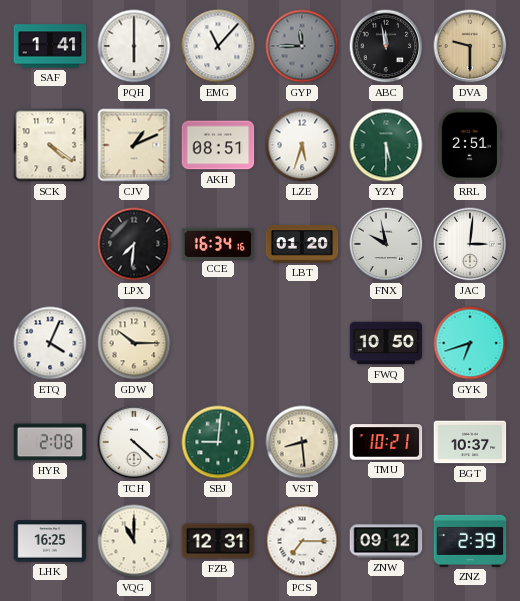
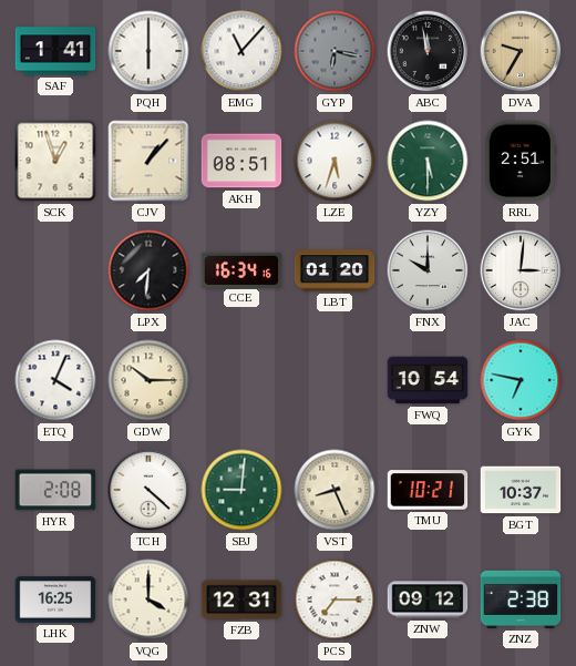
GYP: 11:45 -> 6:17
DVA: 9:30 -> 9:35
SCK: 4:21 -> 12:57
CJV: 1:11 -> 1:07
FNX: 9:58 -> 10:00
FWQ: 10:50 -> 10:54
GYK: 6:42 -> 6:47
VST: 8:29 -> 8:26
VQG: 11:00 -> 4:00
ZNZ: 2:39 -> 2:38
